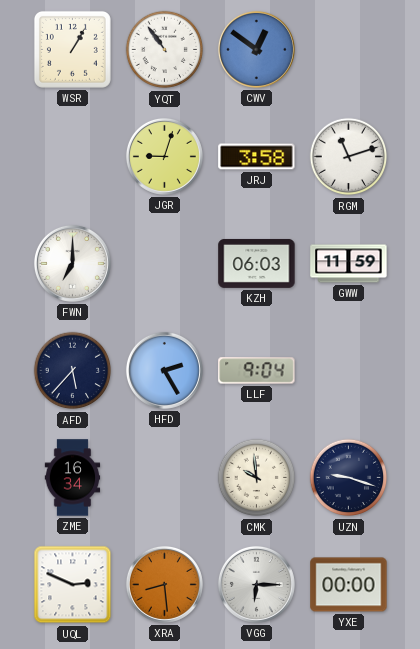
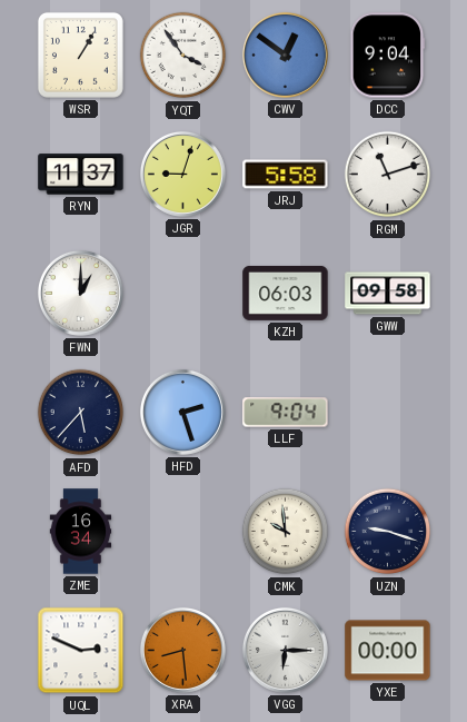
YQT: 10:54 -> 3:54
DCC: none -> 9:04
RYN: none -> 11:37
JRJ: 3:58 -> 5:58
FWN: 7:00 -> 1:00
GWW: 11:59 -> 09:58
HFD: 2:25 -> 2:27
